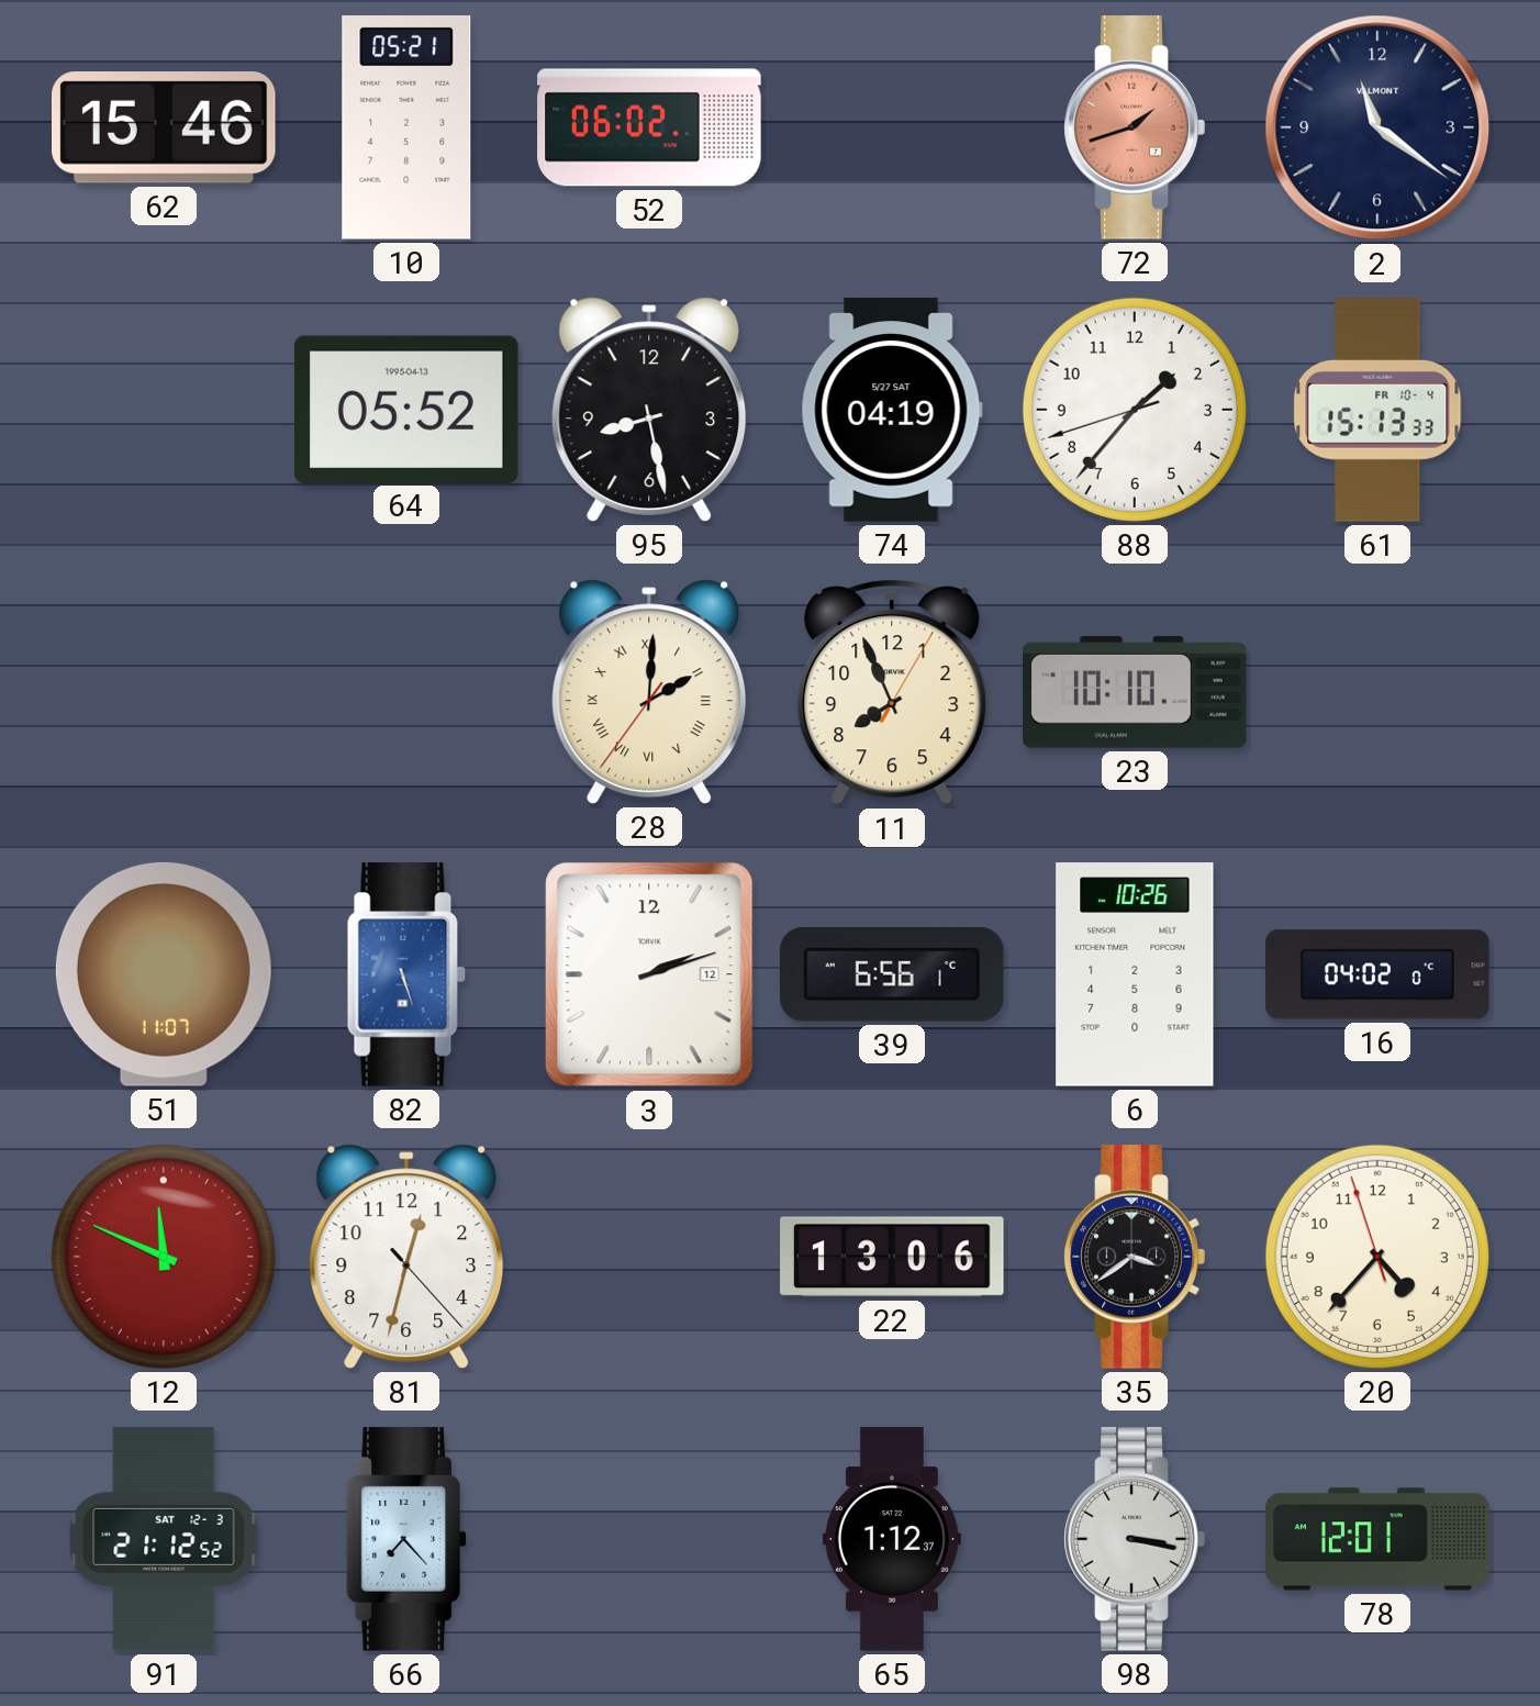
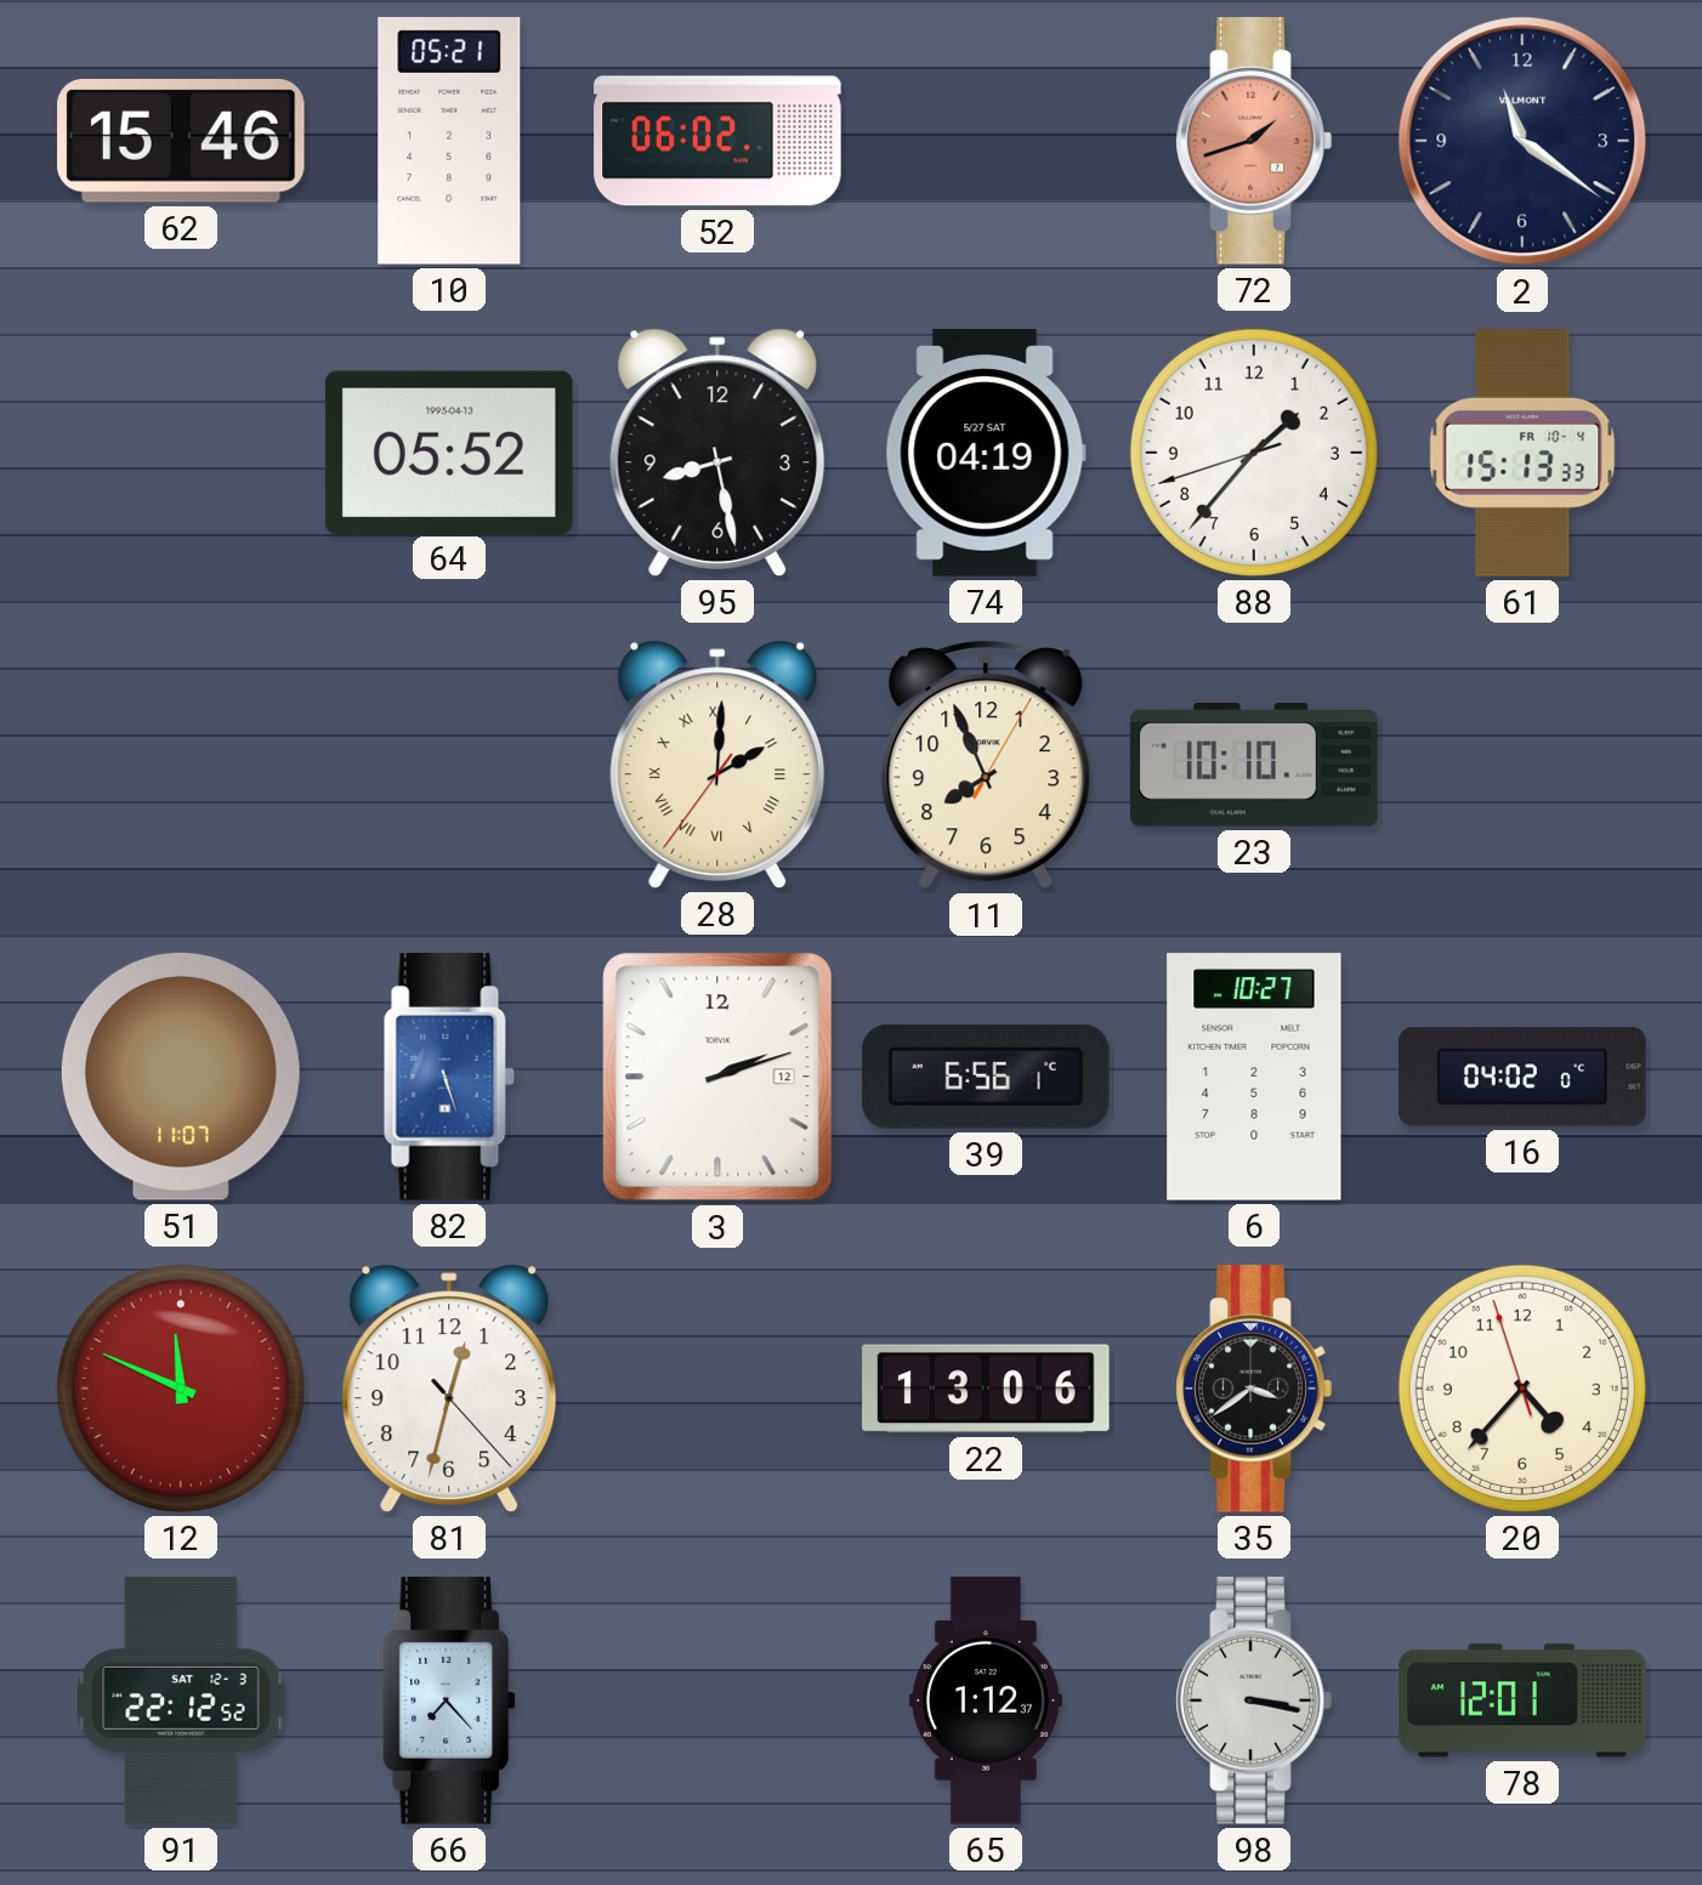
6: 10:26 -> 10:27
91: 21:12 -> 22:12
